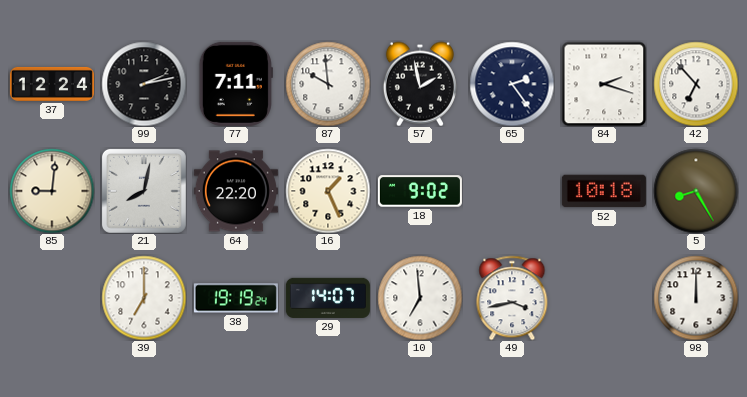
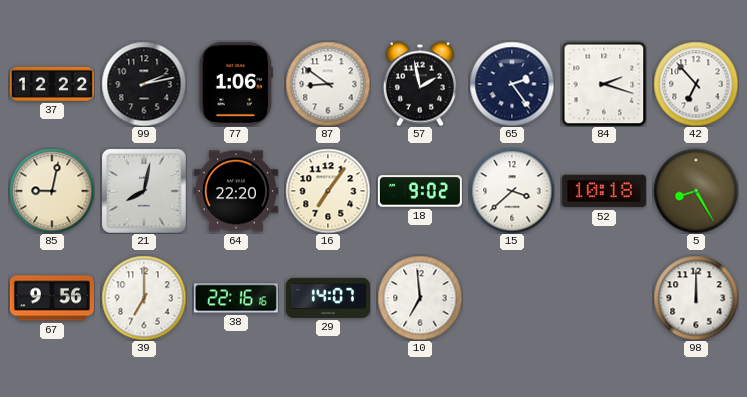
37: 12:24 -> 12:22
77: 7:11 -> 1:06
87: 9:59 -> 8:51
85: 9:01 -> 9:02
16: 1:26 -> 7:06
15: none -> 3:38
67: none -> 9:56
38: 19:19 -> 22:16
49: 3:43 -> none
